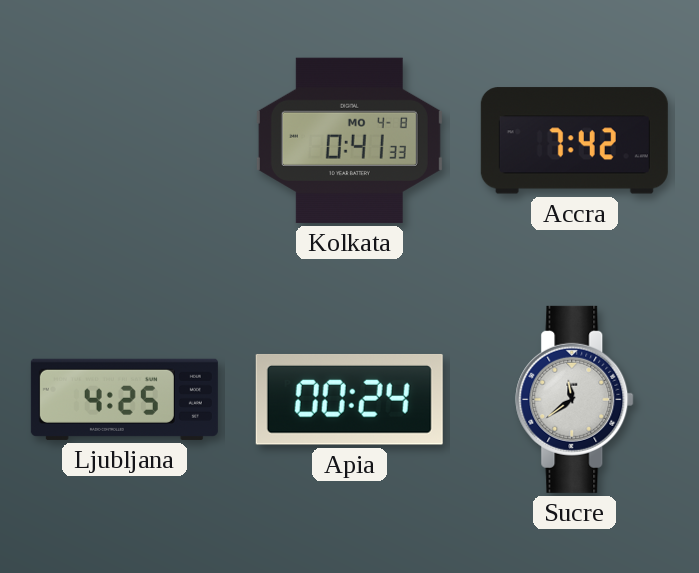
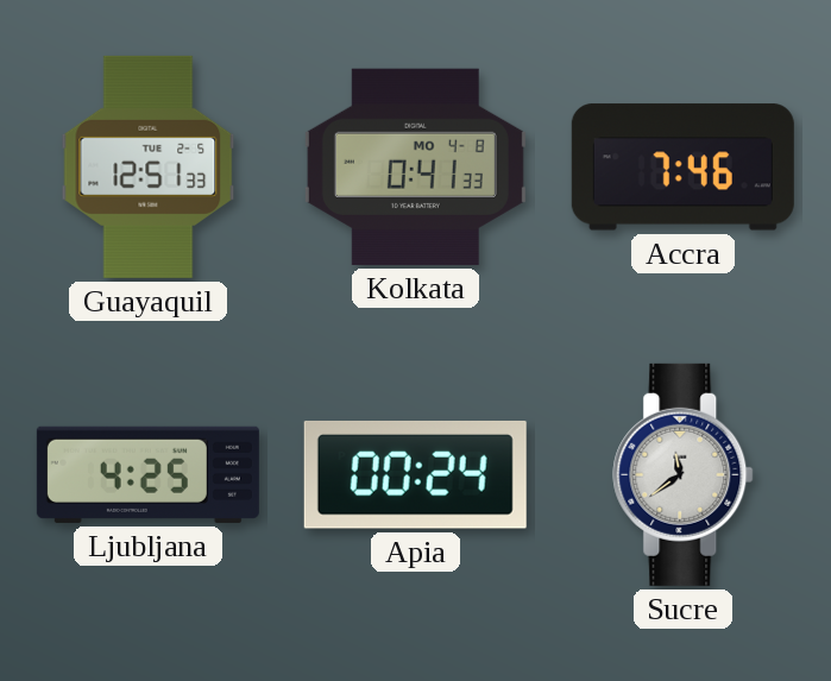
Guayaquil: none -> 12:51
Accra: 7:42 -> 7:46
